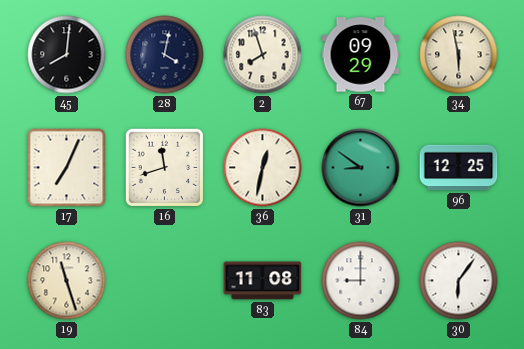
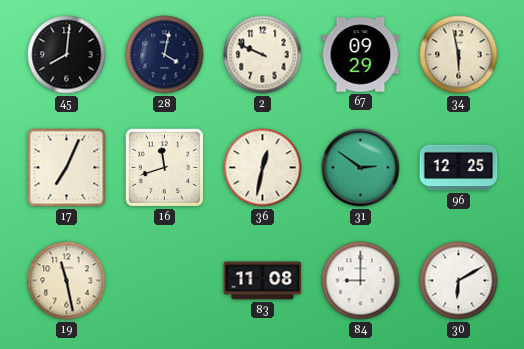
2: 7:57 -> 9:49
31: 8:51 -> 2:51
19: 11:27 -> 11:28
30: 6:06 -> 6:10
